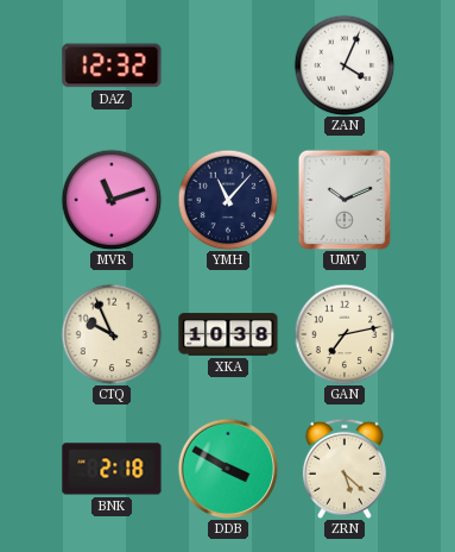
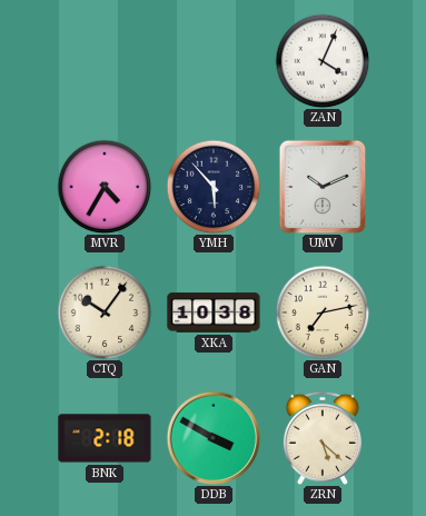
DAZ: 12:32 -> none
MVR: 11:12 -> 4:35
YMH: 11:07 -> 5:53
CTQ: 9:56 -> 10:06
